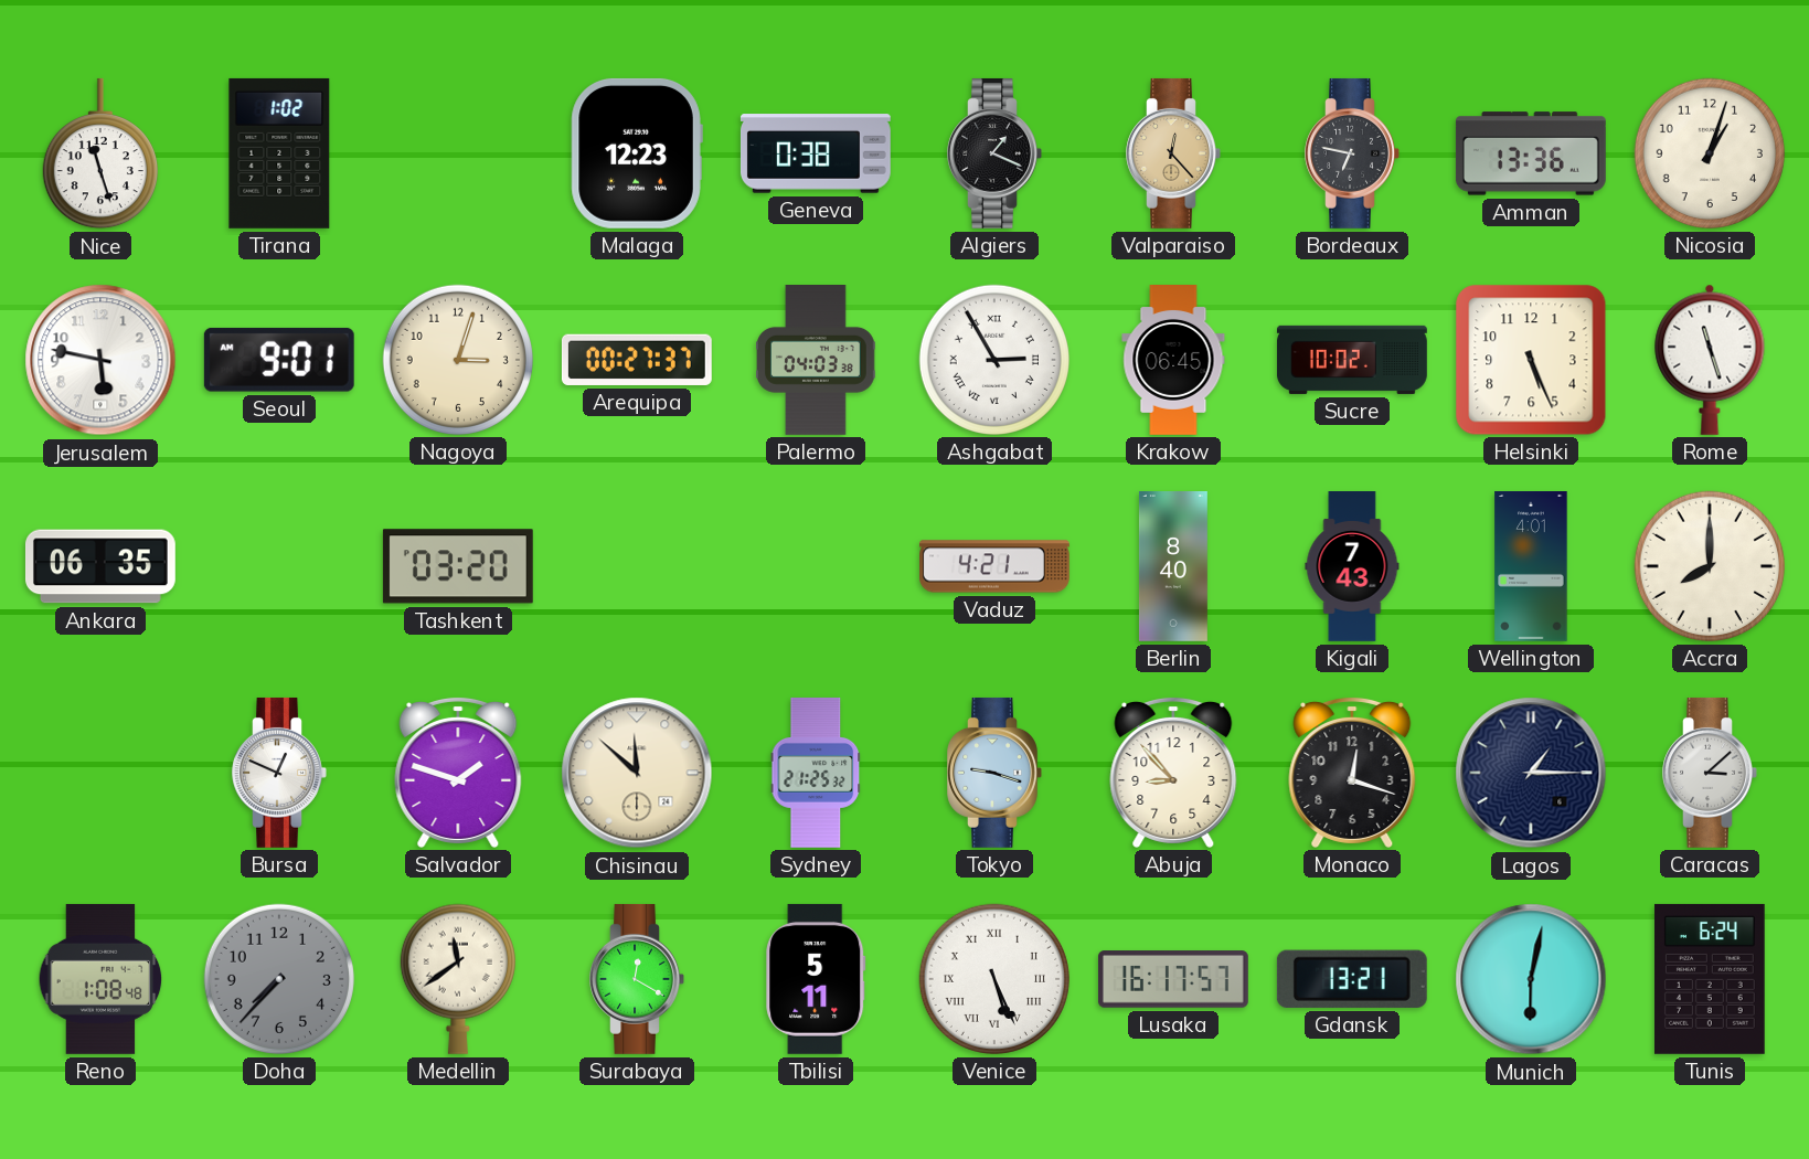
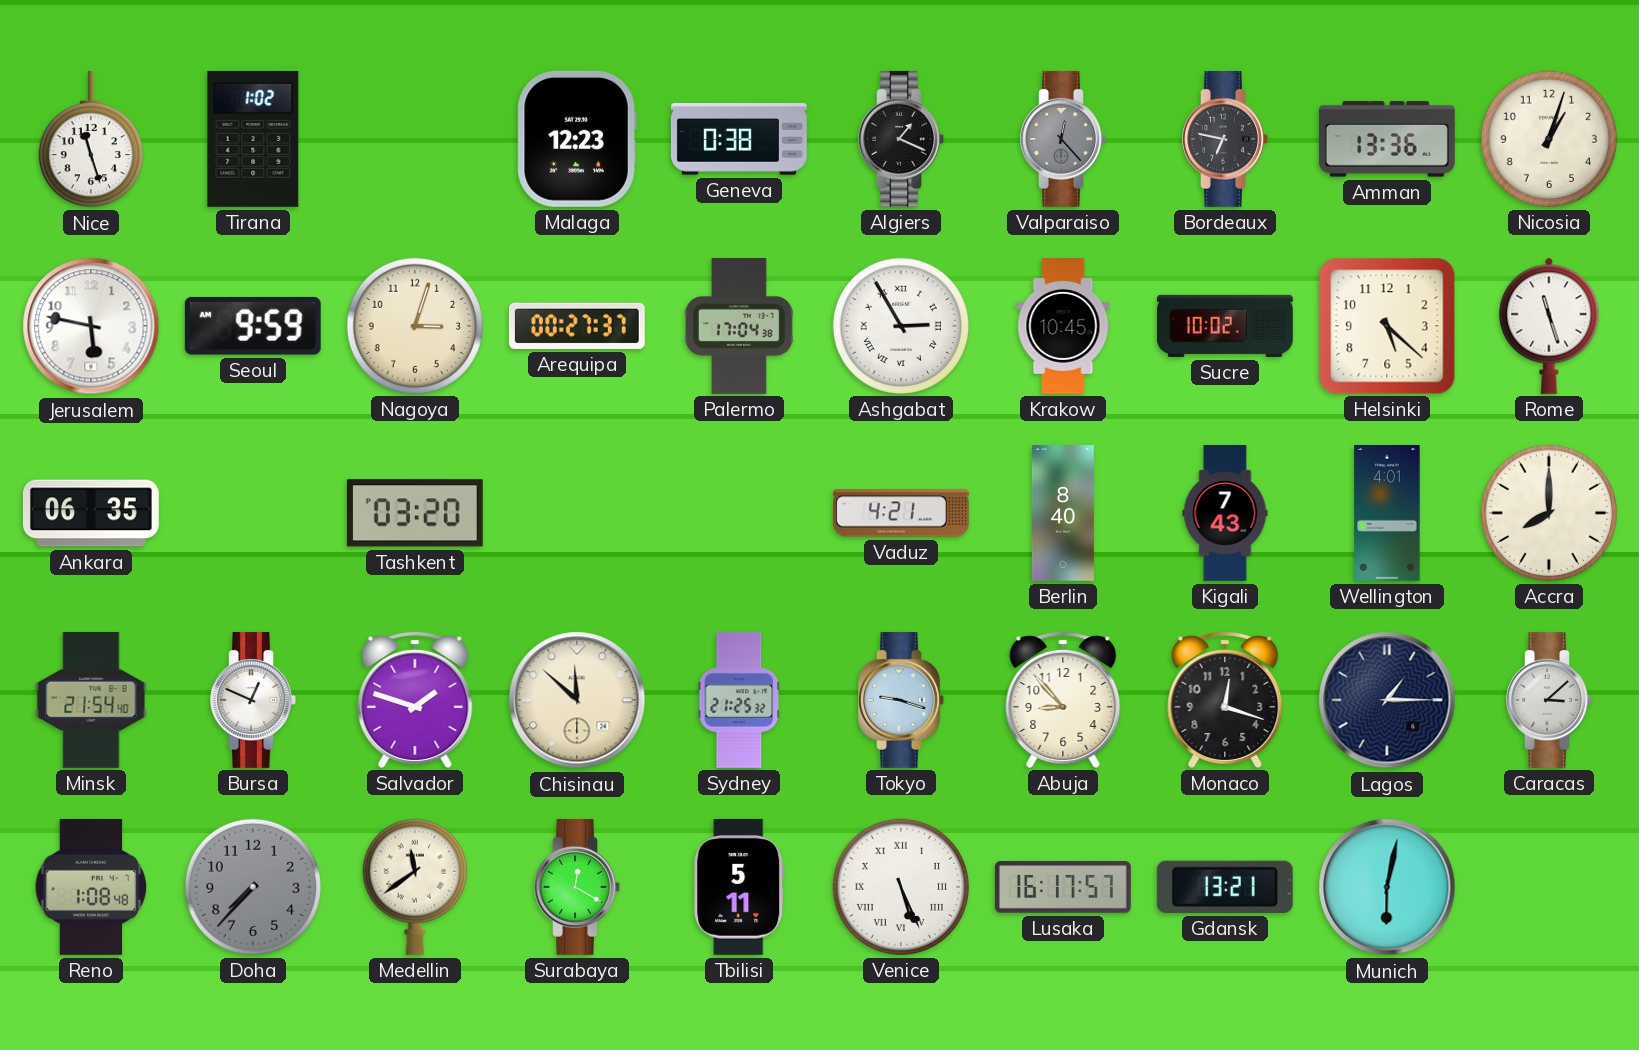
Valparaiso dial: champagne -> grey
Seoul: 9:01 -> 9:59
Palermo: 04:03 -> 17:04
Krakow: 06:45 -> 10:45
Helsinki: 5:26 -> 5:22
Minsk: none -> 21:54
Tunis: 6:24 -> none
